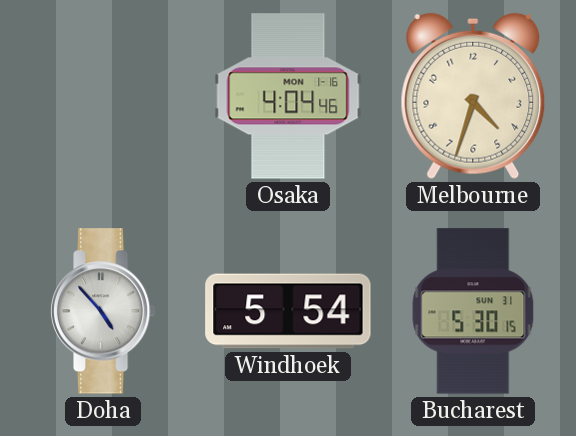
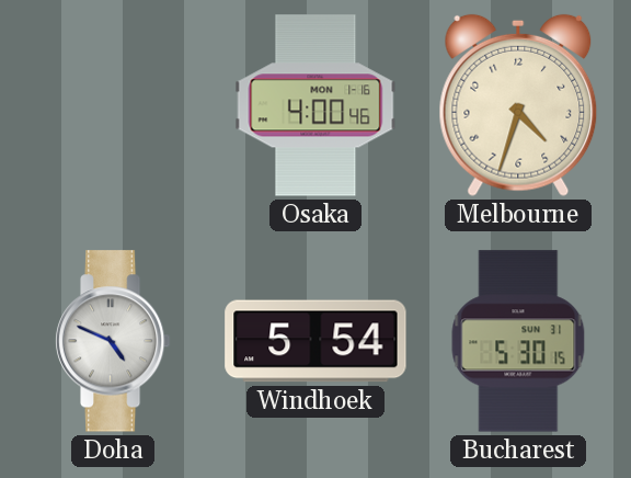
Osaka: 4:04 -> 4:00
Doha: 4:53 -> 4:49
